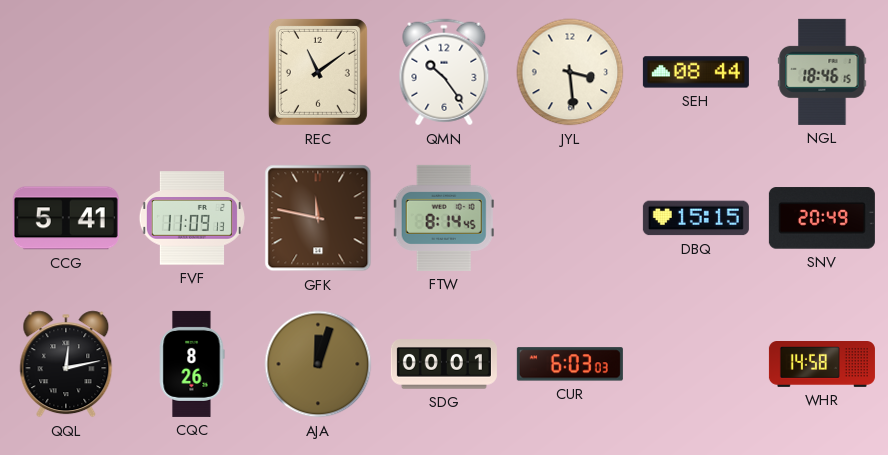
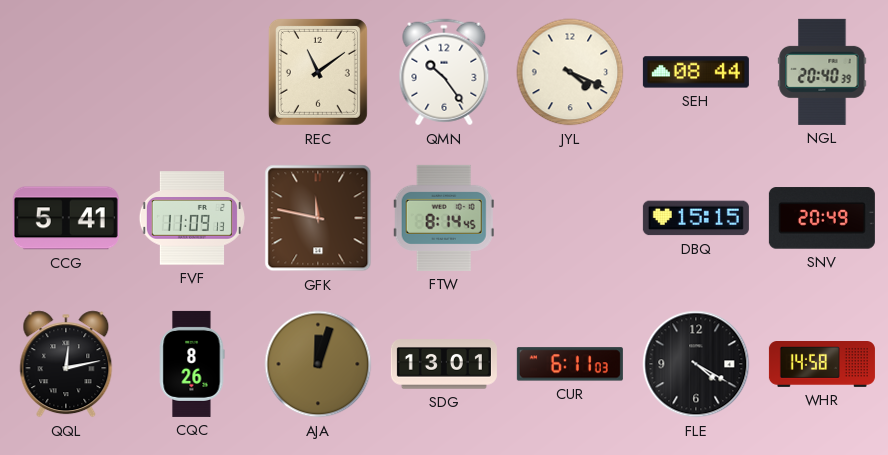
JYL: 3:29 -> 4:19
NGL: 18:46 -> 20:40
SDG: 00:01 -> 13:01
CUR: 6:03 -> 6:11
FLE: none -> 4:20
